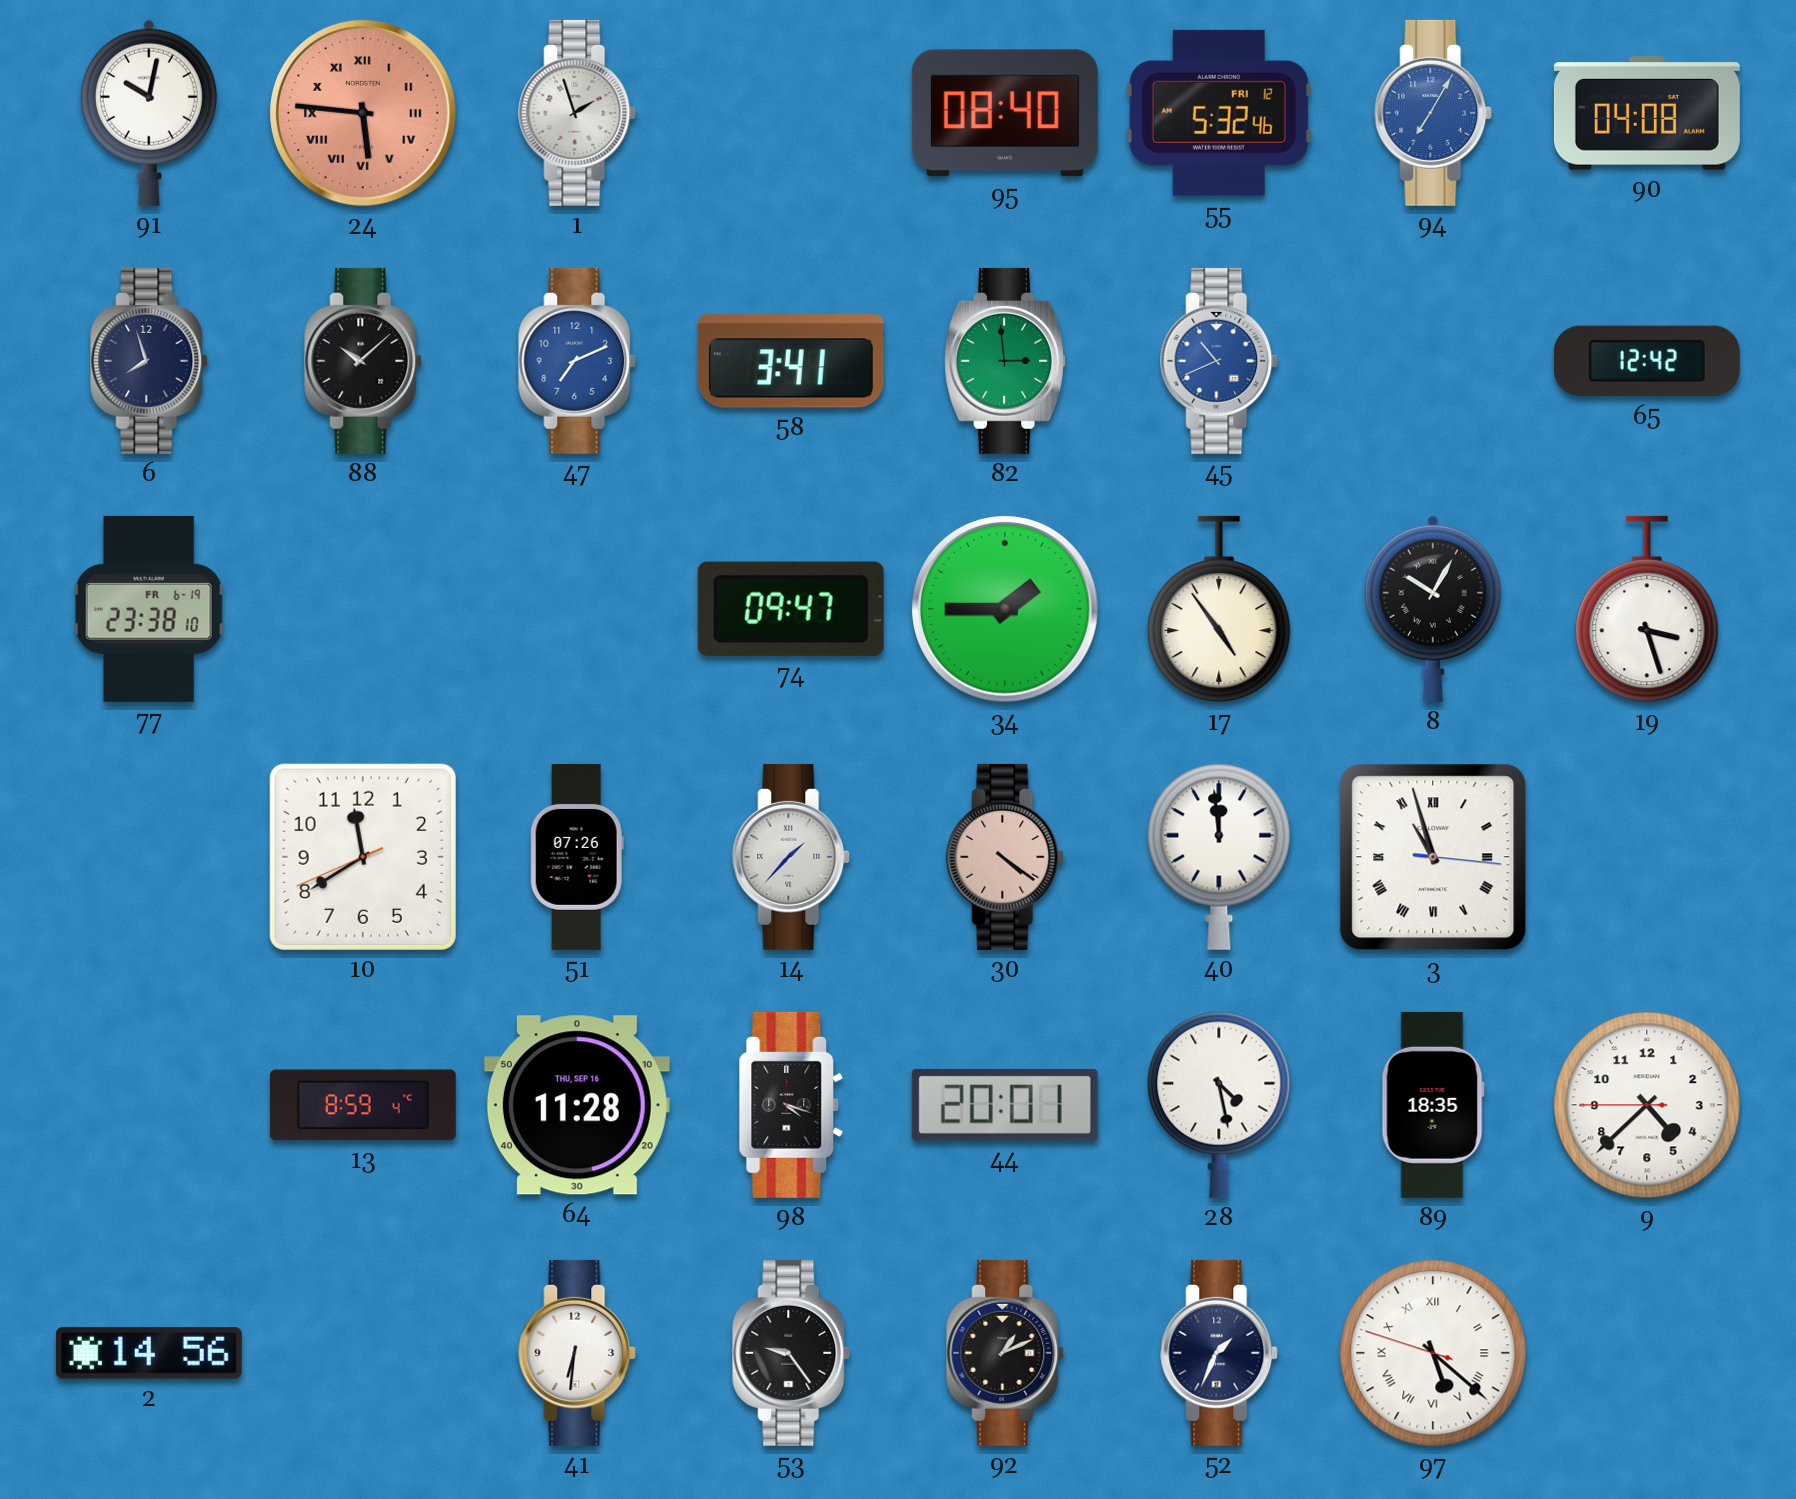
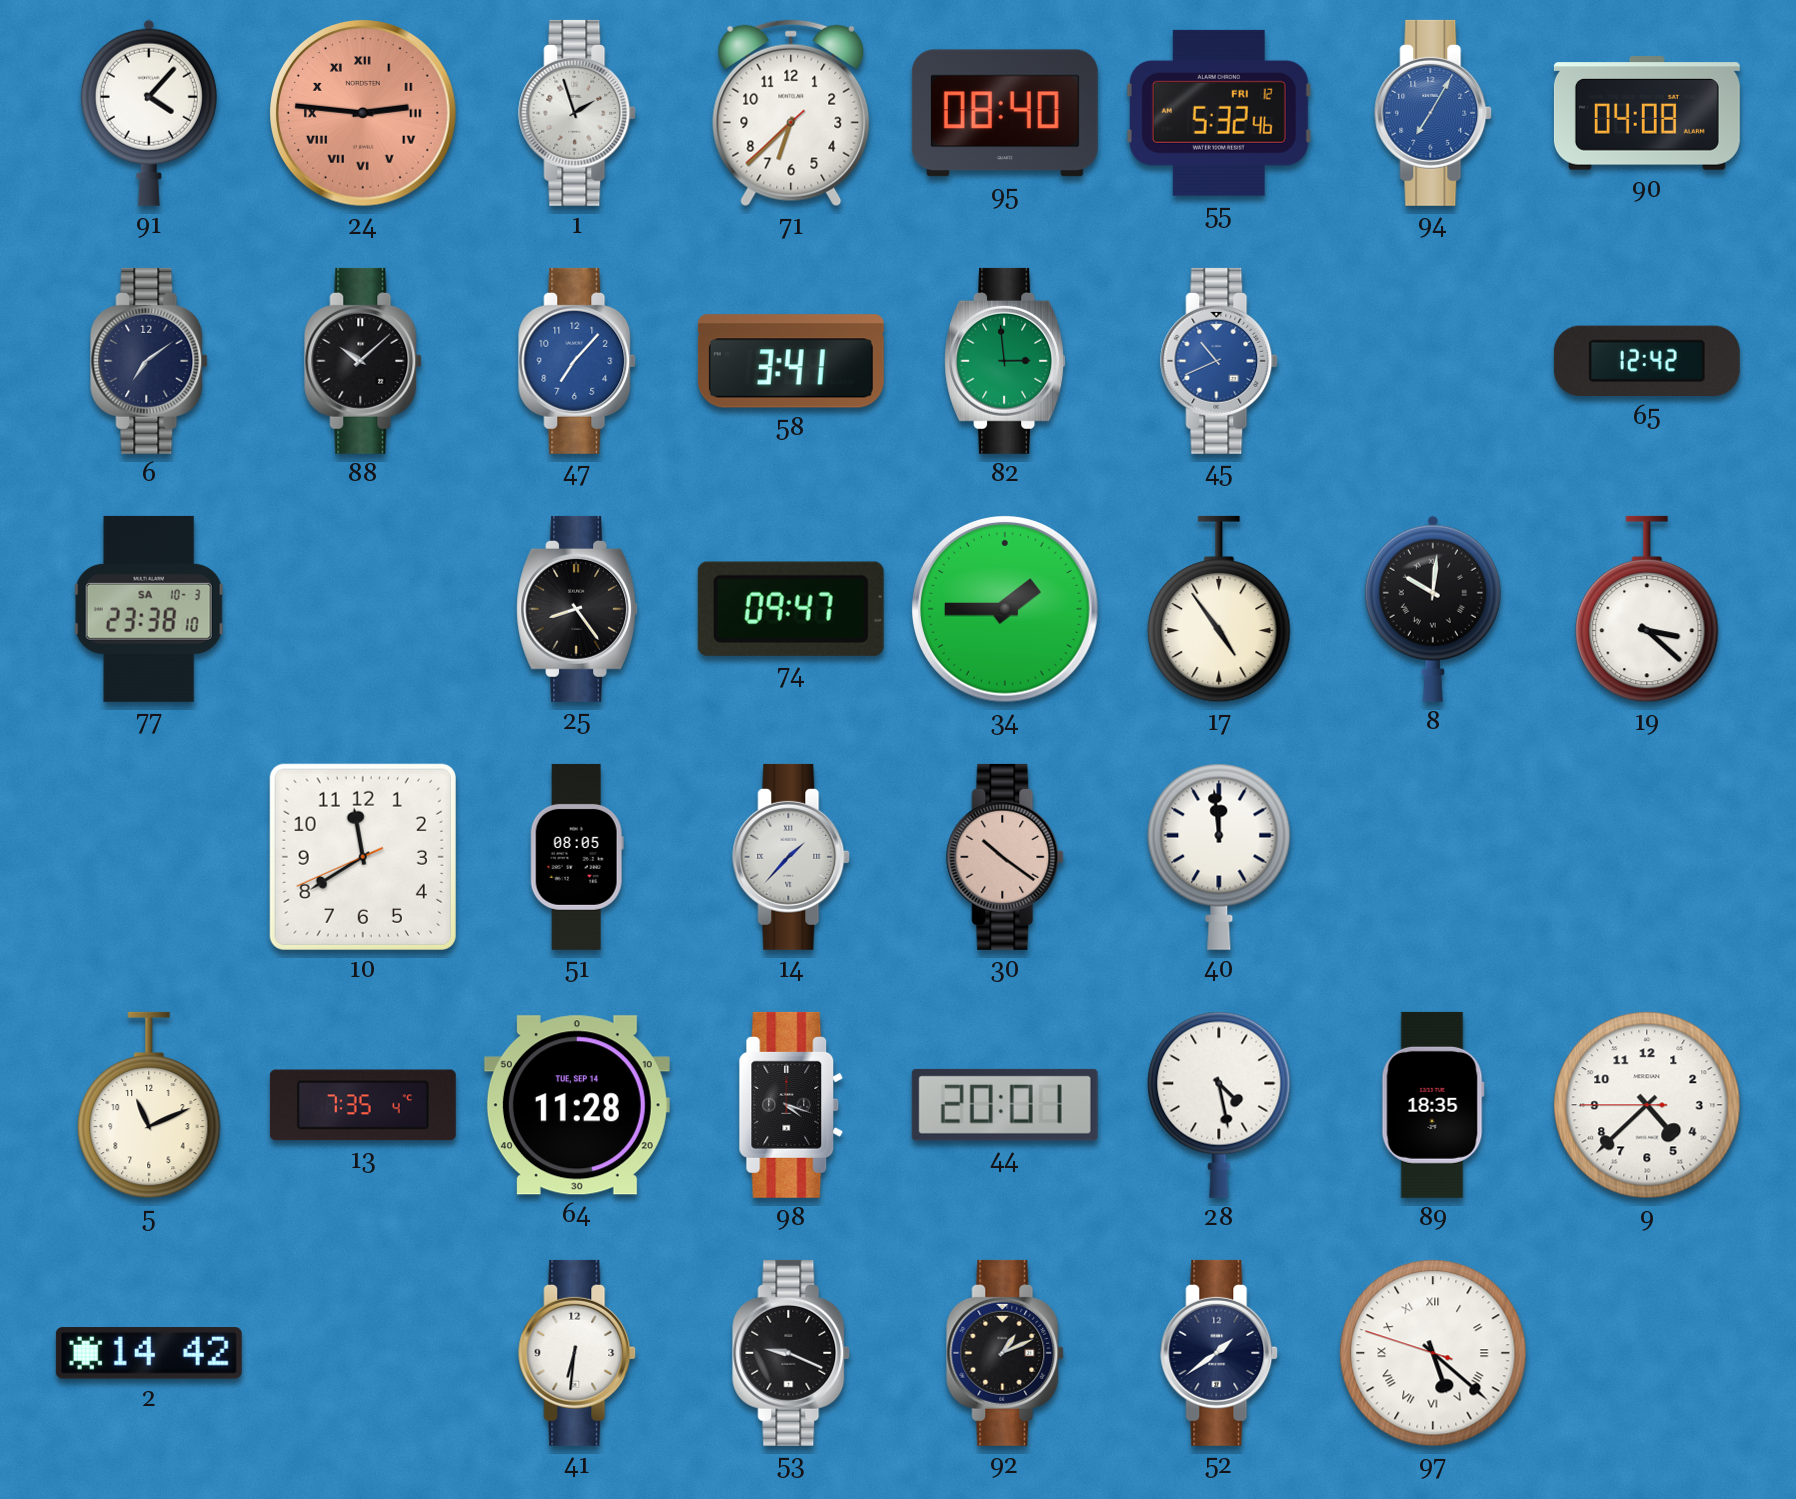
91: 10:02 -> 4:07
24: 5:46 -> 2:46
71: none -> 6:37
6: 7:57 -> 7:09
47: 7:11 -> 7:07
77 date: FR 6-19 -> SA 10-3
25: none -> 8:24
8: 10:05 -> 10:01
19: 3:27 -> 3:22
51: 07:26 -> 08:05
30: 4:21 -> 10:21
3: 10:57 -> none
5: none -> 11:11
13: 8:59 -> 7:35
64 date: THU, SEP 16 -> TUE, SEP 14
2: 14:56 -> 14:42
53: 9:24 -> 9:19
52: 1:34 -> 1:39
